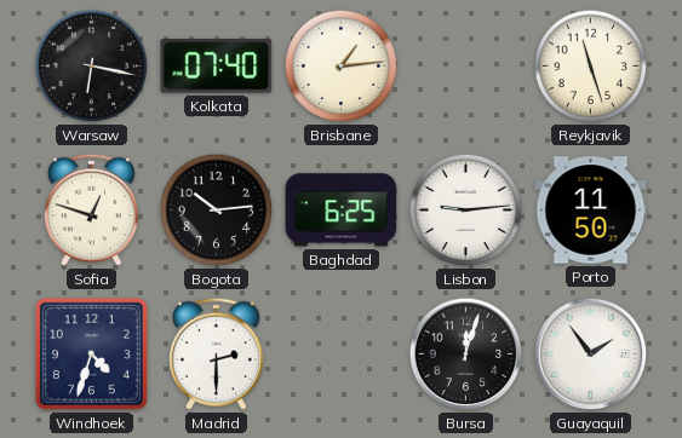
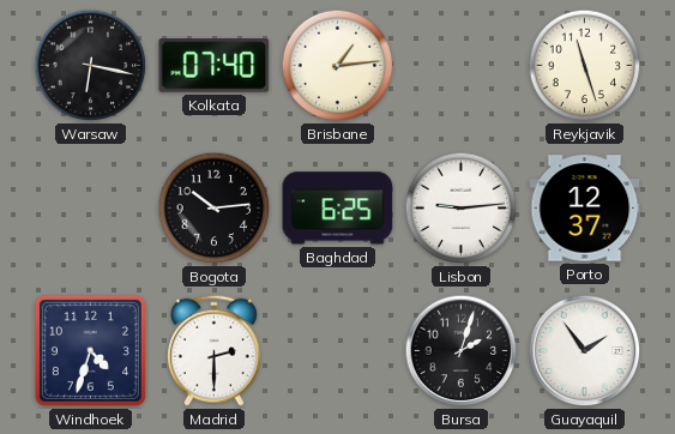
Sofia: 12:48 -> none
Porto: 11:50 -> 12:37
Bursa: 12:03 -> 2:03
